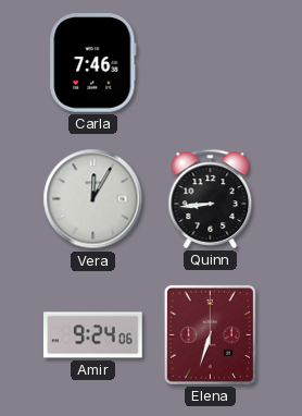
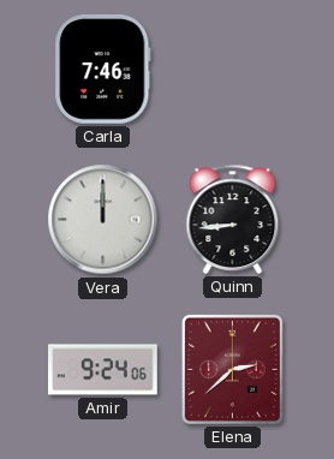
Vera: 12:05 -> 12:00
Elena: 6:33 -> 2:38
